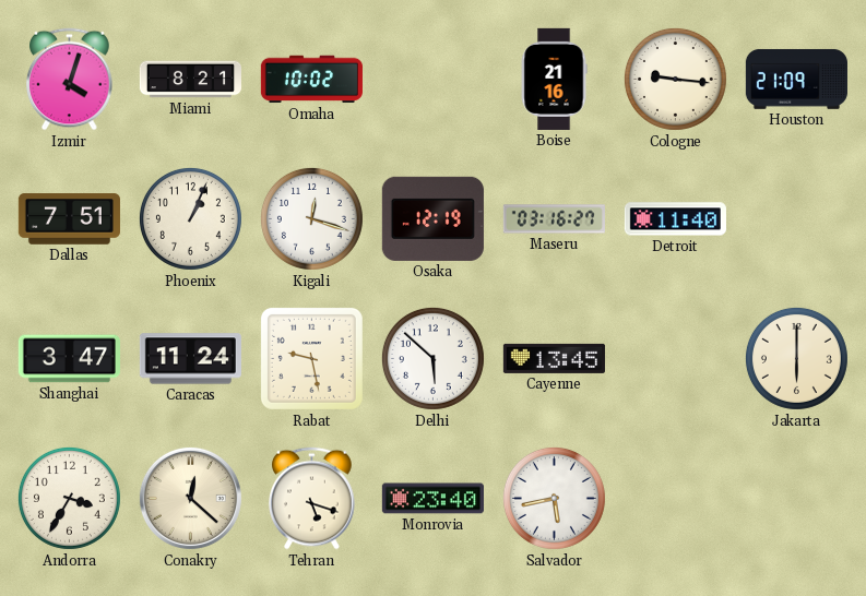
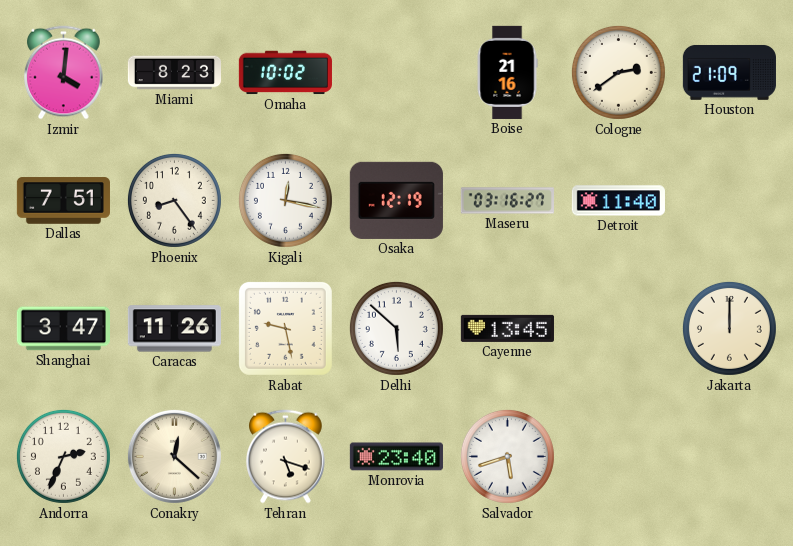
Izmir: 4:03 -> 4:01
Miami: 8:21 -> 8:23
Cologne: 9:16 -> 2:39
Phoenix: 1:04 -> 8:24
Kigali: 12:18 -> 12:17
Caracas: 11:24 -> 11:26
Jakarta: 6:00 -> 12:00
Andorra: 3:35 -> 2:34
Salvador: 5:43 -> 5:42
